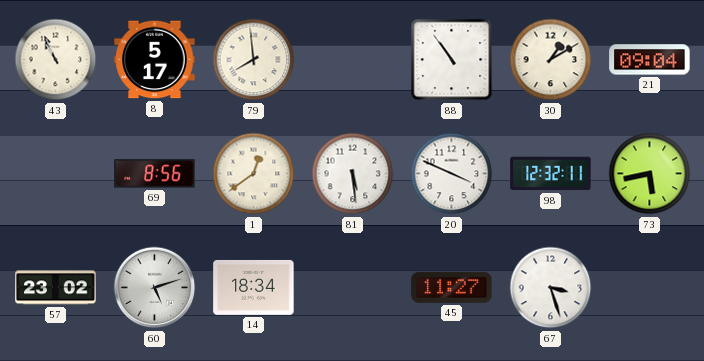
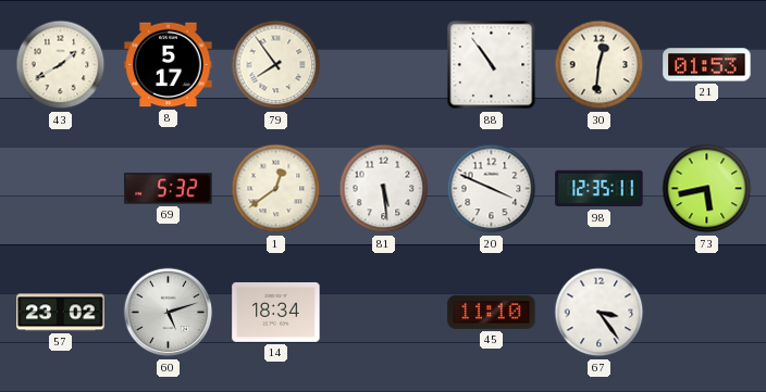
43: 10:56 -> 1:40
79: 7:59 -> 7:54
30: 1:10 -> 12:31
21: 09:04 -> 01:53
69: 8:56 -> 5:32
98: 12:32 -> 12:35
45: 11:27 -> 11:10
67: 3:27 -> 3:24
